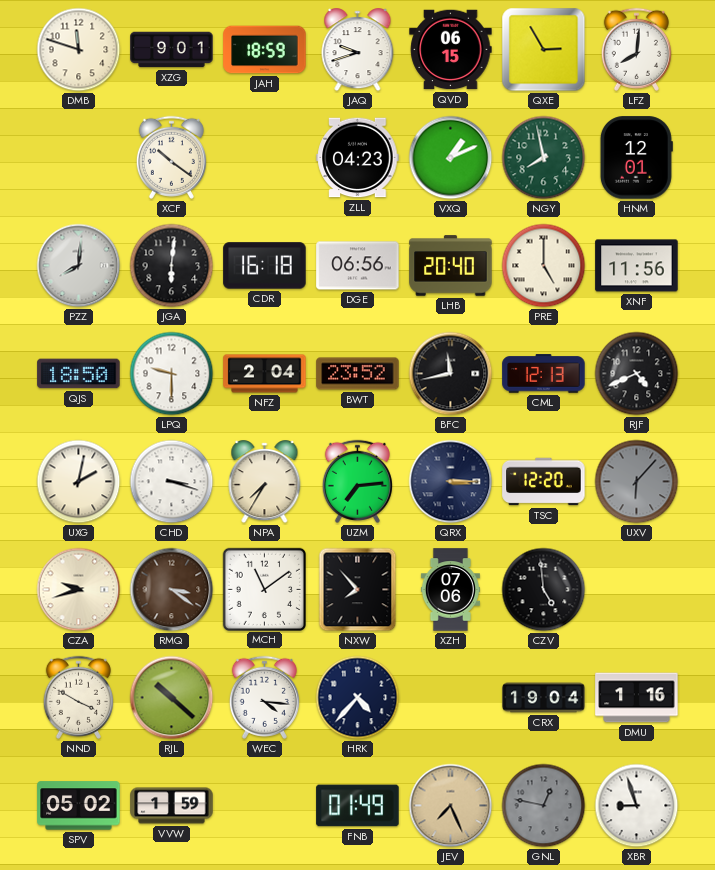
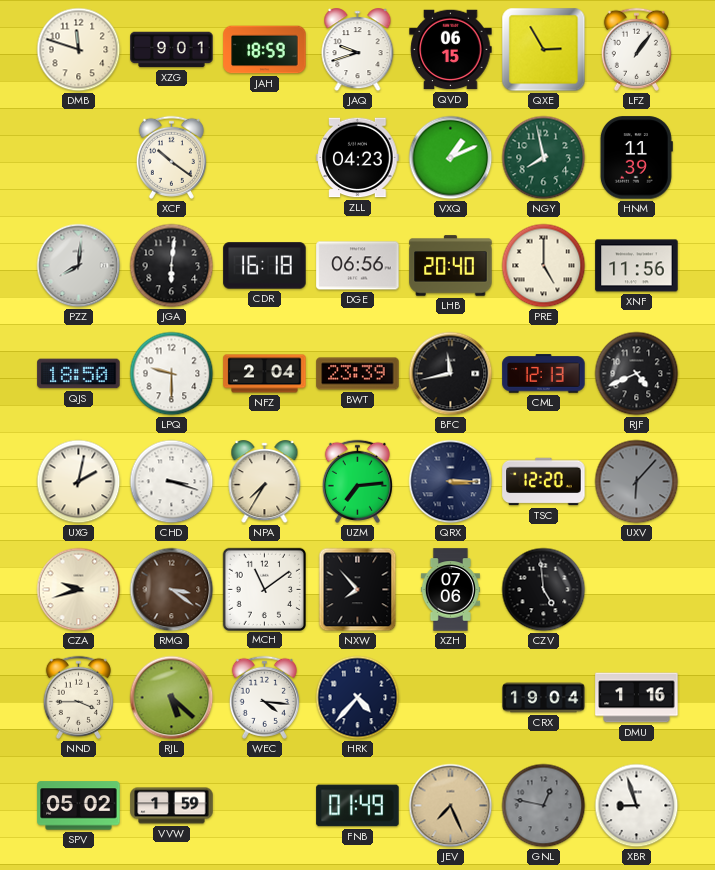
LFZ: 8:01 -> 1:06
HNM: 12:01 -> 11:39
BWT: 23:52 -> 23:39
NND: 3:50 -> 3:45
RJL: 10:22 -> 5:22
